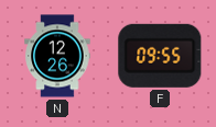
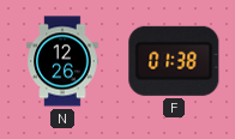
F: 09:55 -> 01:38
